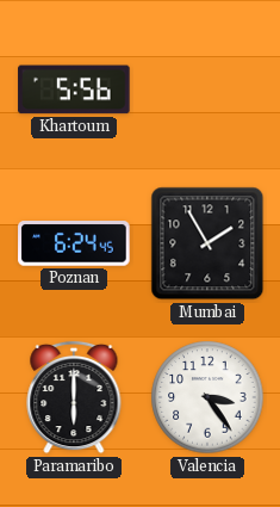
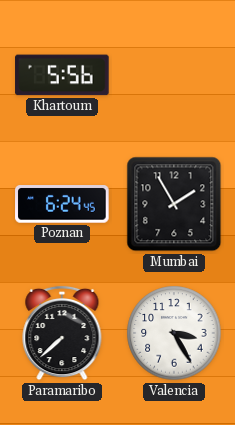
Paramaribo: 6:00 -> 7:38
Valencia: 3:24 -> 3:25
